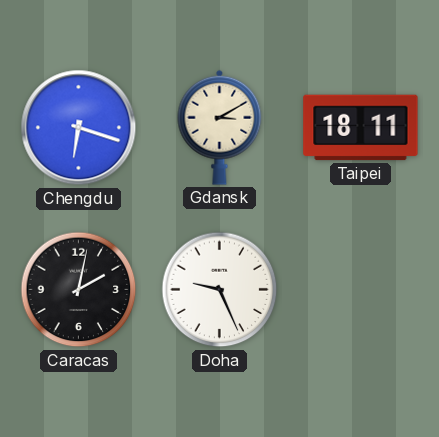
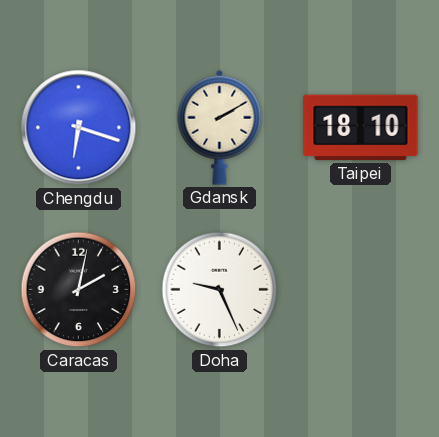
Gdansk: 3:10 -> 2:10
Taipei: 18:11 -> 18:10
